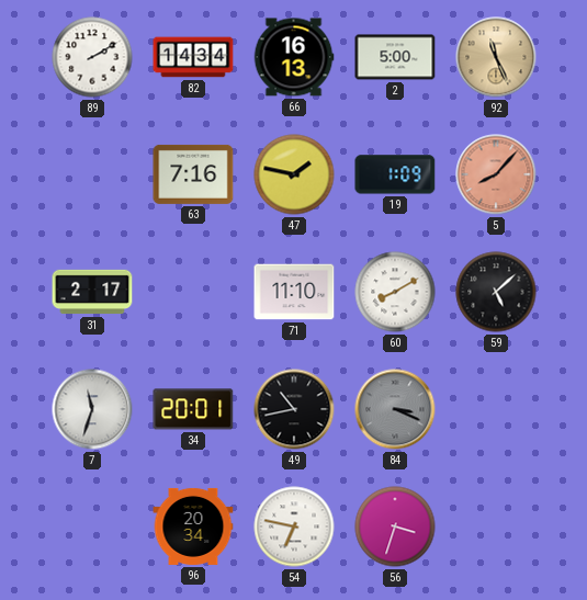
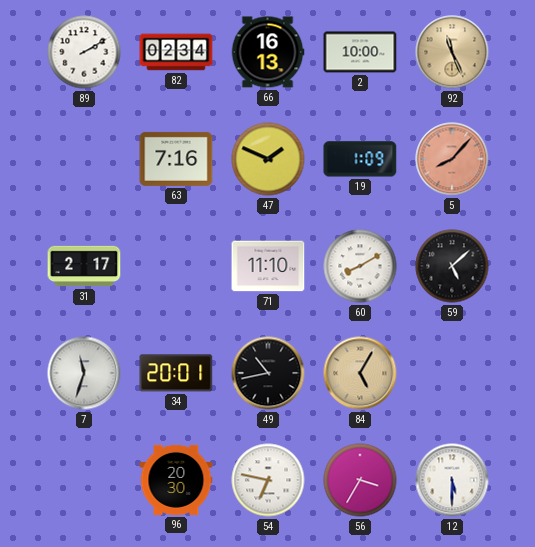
82: 14:34 -> 02:34
2: 5:00 -> 10:00
47: 1:47 -> 1:49
84: 3:19 -> 5:05
84 dial: grey -> champagne
96: 20:34 -> 20:30
56: 3:33 -> 3:35
12: none -> 5:30
